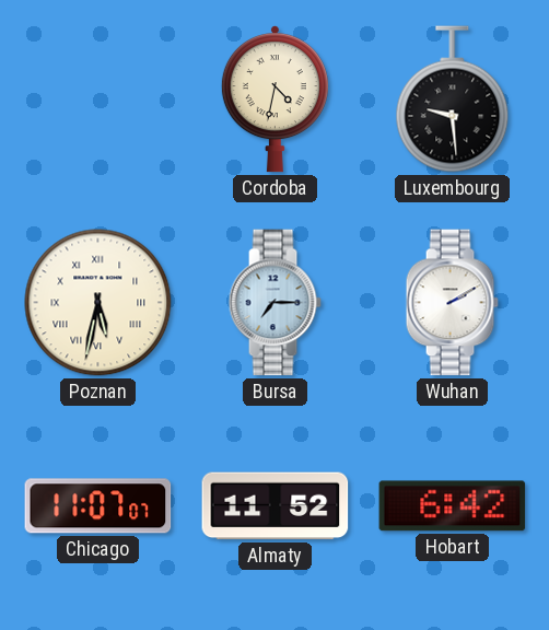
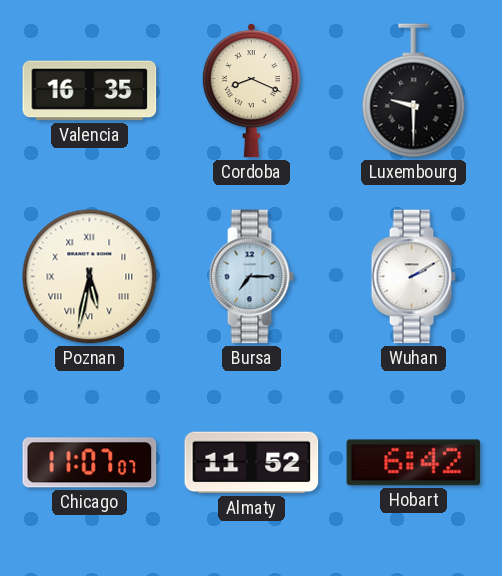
Valencia: none -> 16:35
Cordoba: 4:32 -> 8:19
Luxembourg: 9:29 -> 9:30
